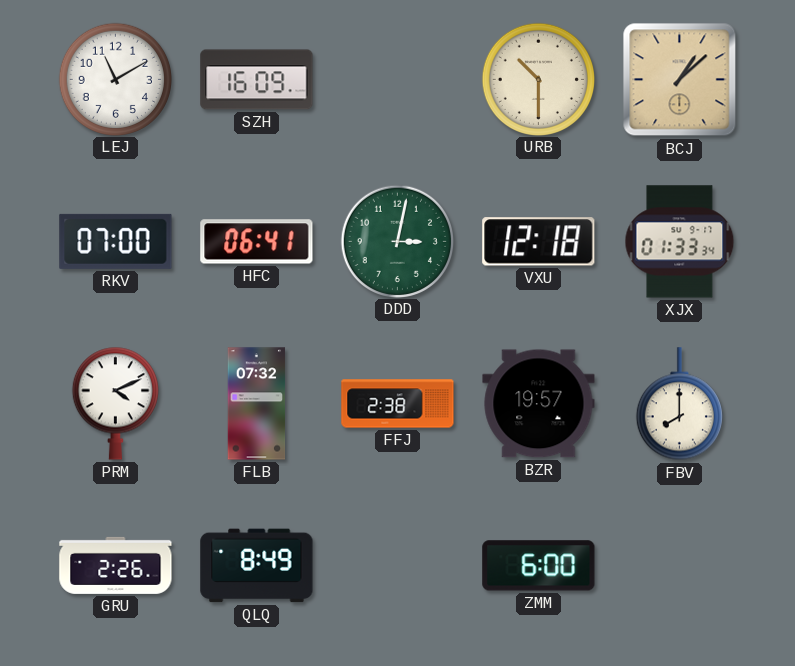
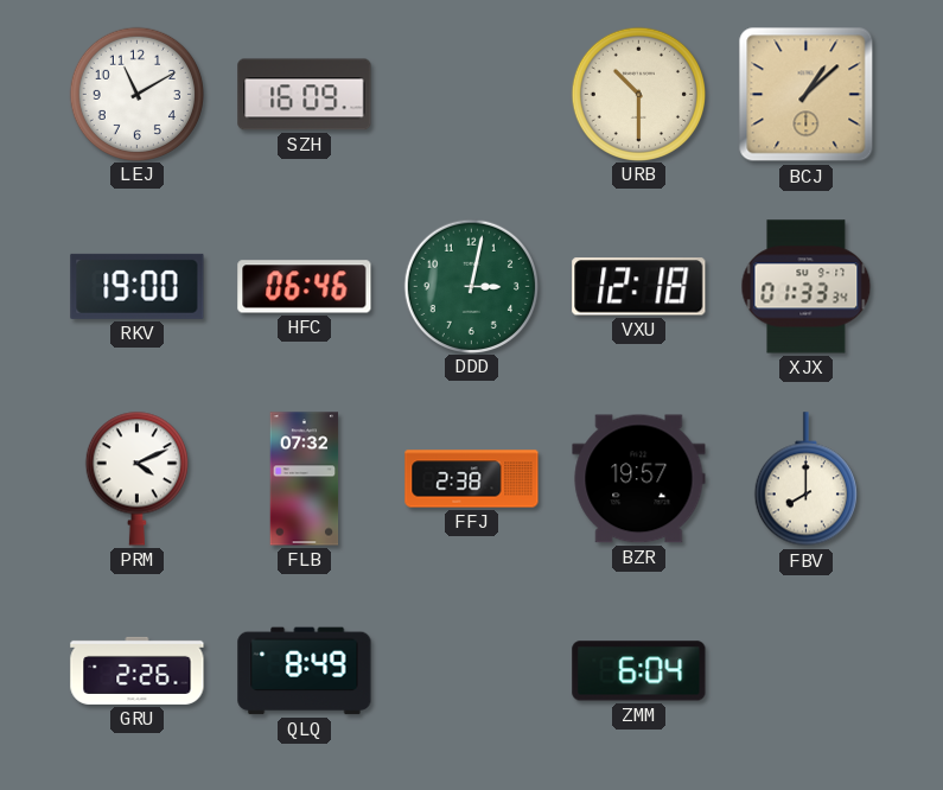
RKV: 07:00 -> 19:00
HFC: 06:41 -> 06:46
ZMM: 6:00 -> 6:04
